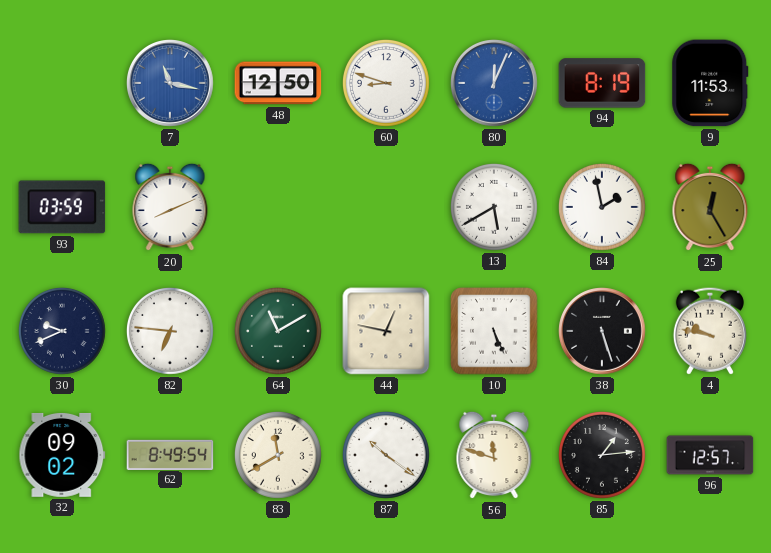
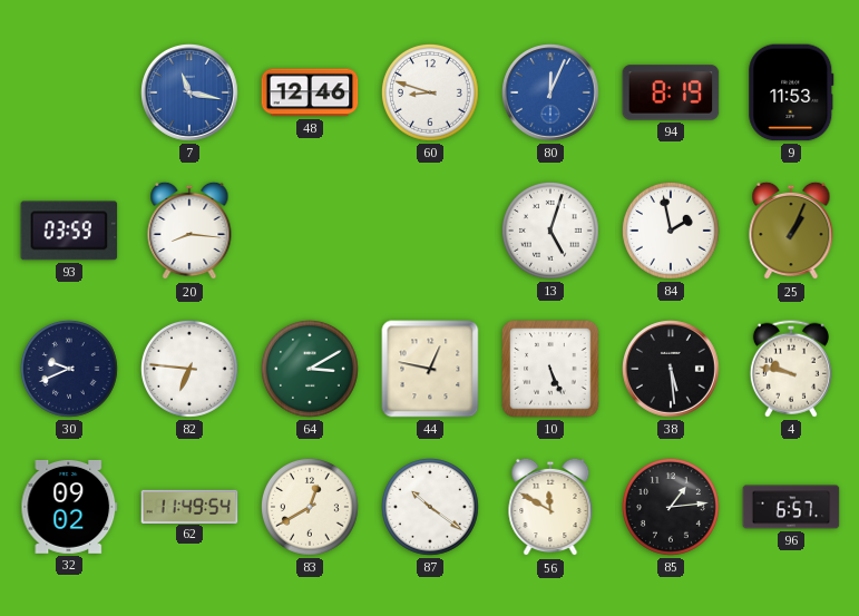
48: 12:50 -> 12:46
20: 8:11 -> 8:16
13: 5:40 -> 5:03
25: 12:25 -> 1:04
64: 11:10 -> 3:10
38: 5:27 -> 5:29
62: 8:49 -> 11:49
83: 11:40 -> 12:40
56: 11:48 -> 11:50
96: 12:57 -> 6:57
